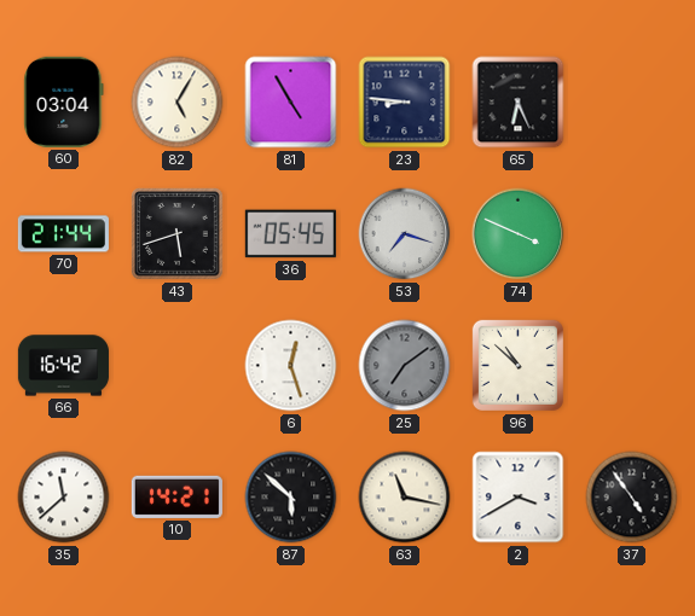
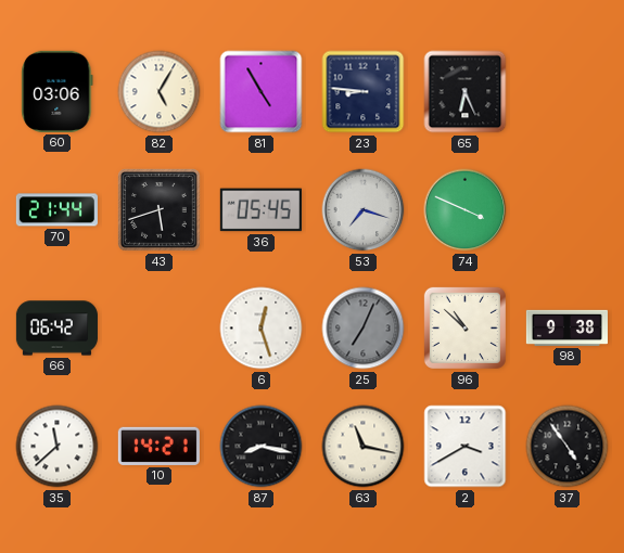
60: 03:04 -> 03:06
66: 16:42 -> 06:42
25: 7:09 -> 7:04
98: none -> 9:38
87: 5:52 -> 8:17
